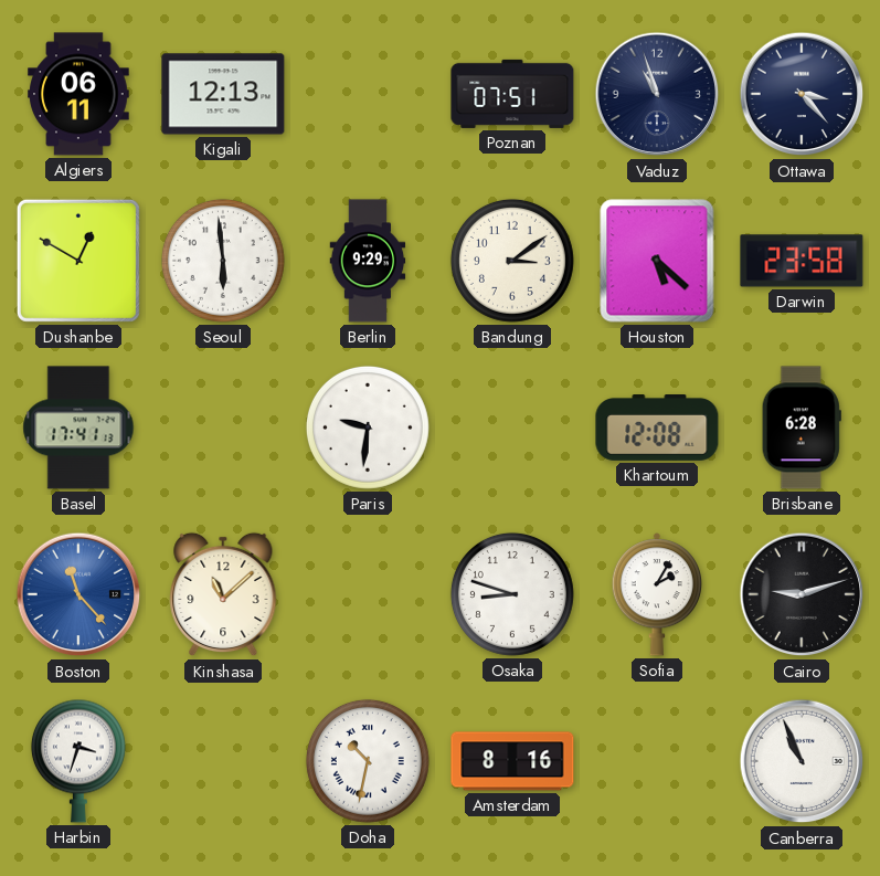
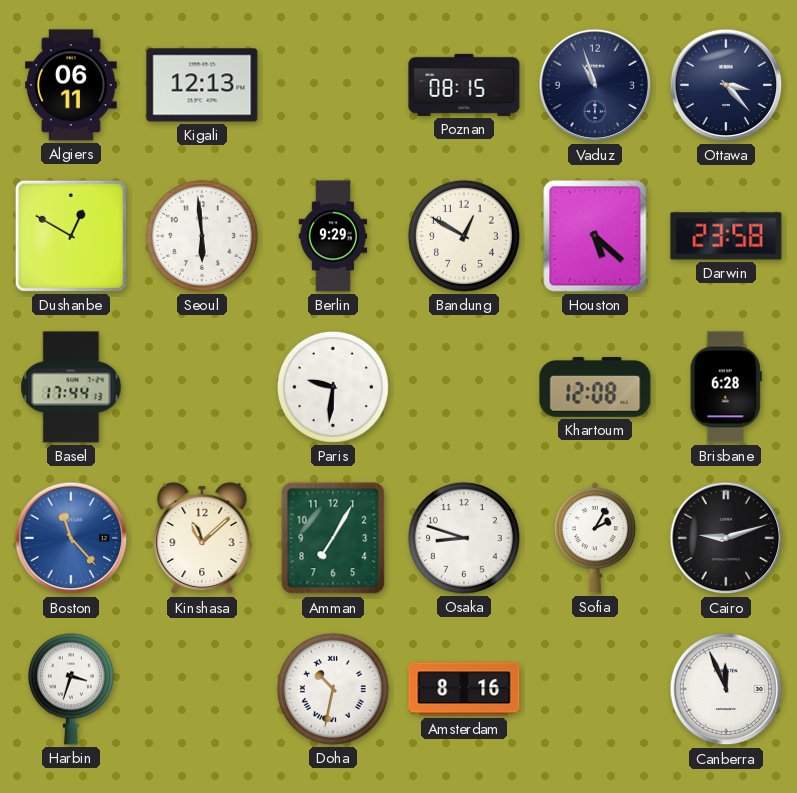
Poznan: 07:51 -> 08:15
Bandung: 3:09 -> 12:50
Basel: 17:41 -> 17:44
Amman: none -> 7:05
Canberra: 10:56 -> 11:56
